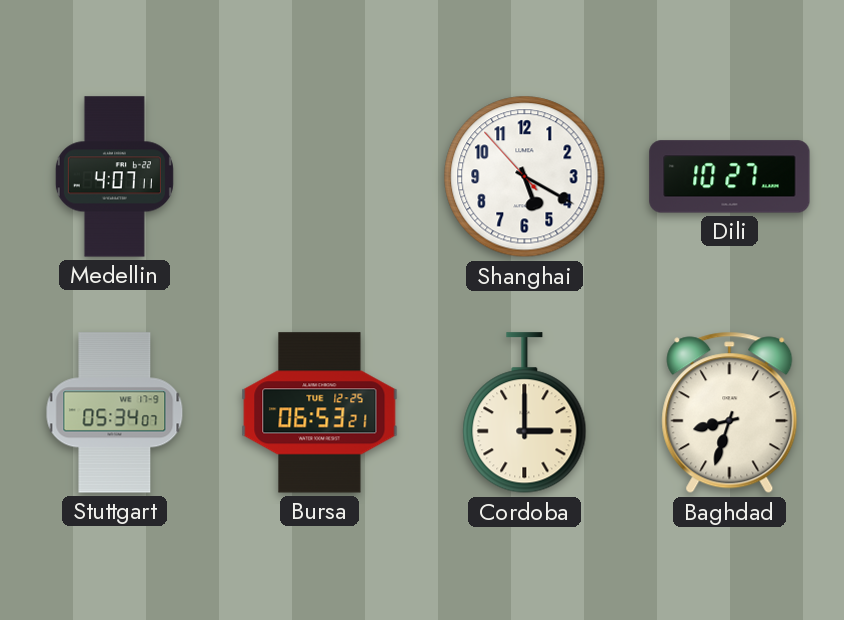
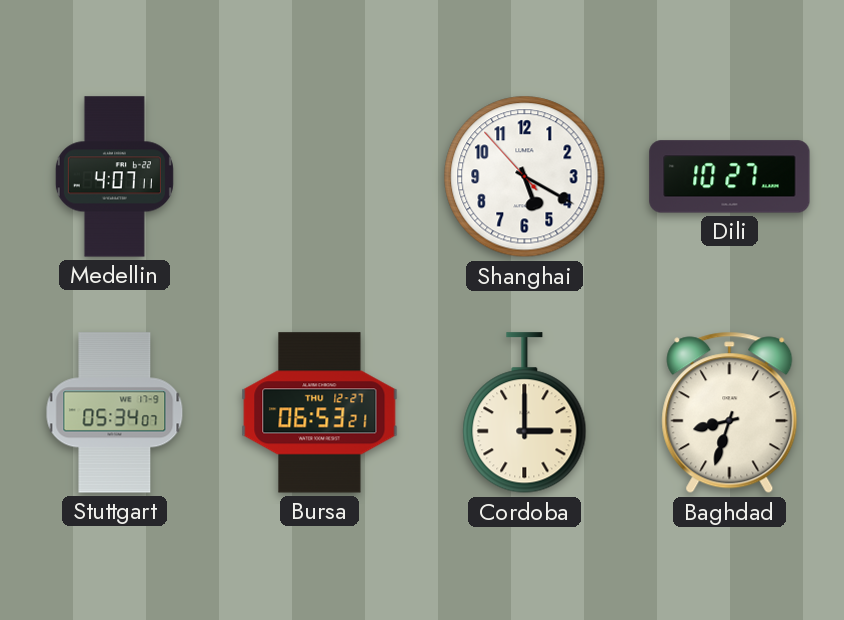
Bursa date: TUE 12-25 -> THU 12-27
